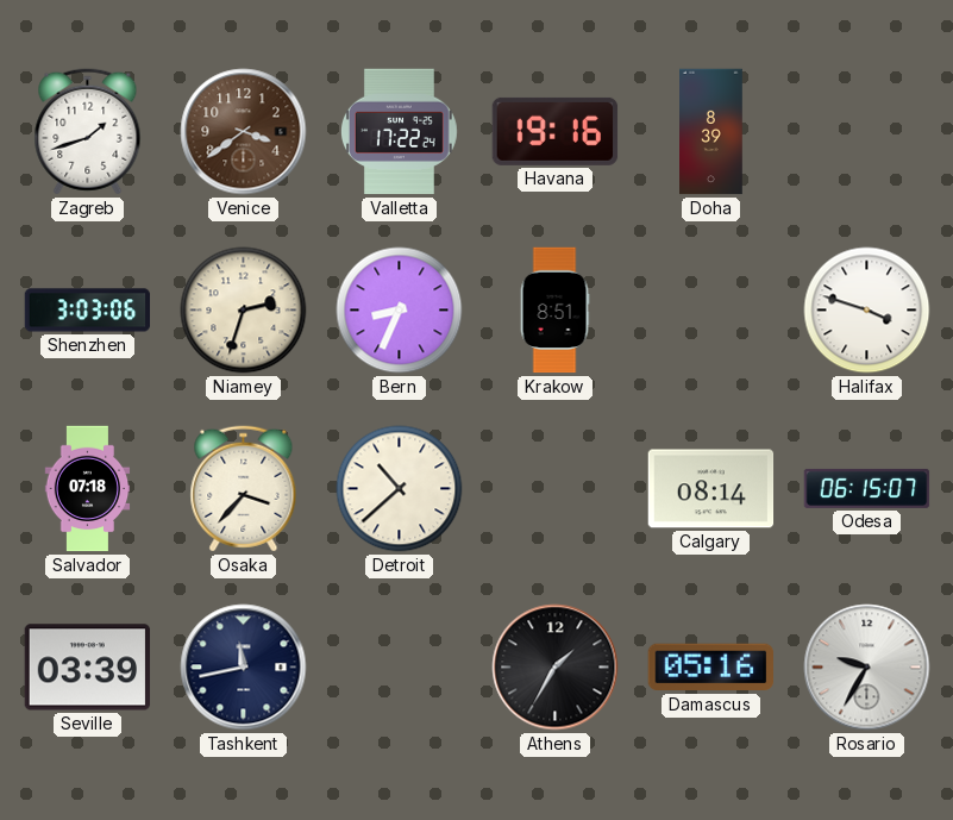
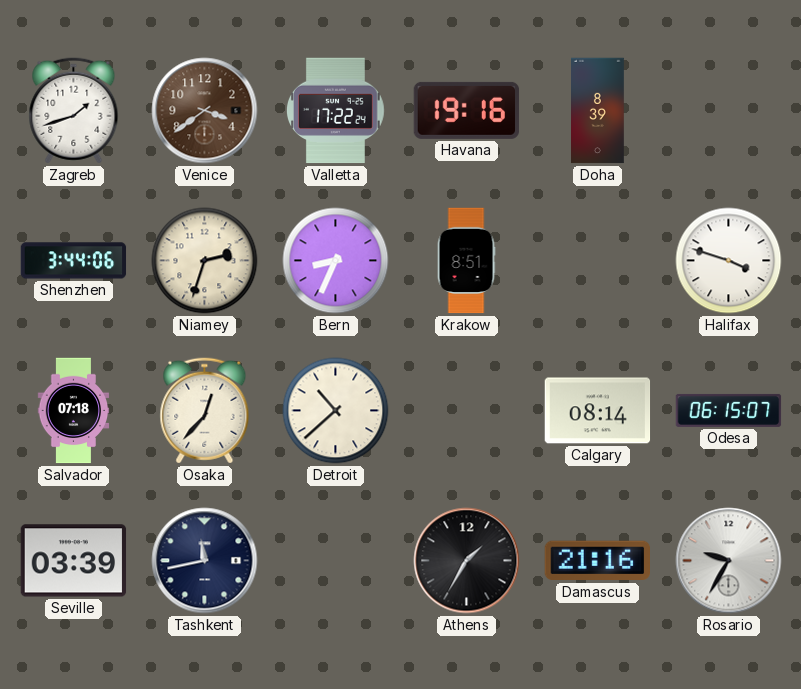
Shenzhen: 3:03 -> 3:44
Osaka: 3:37 -> 12:37
Damascus: 05:16 -> 21:16
